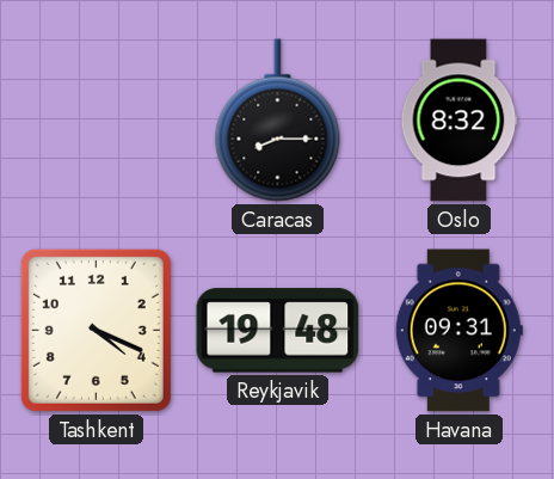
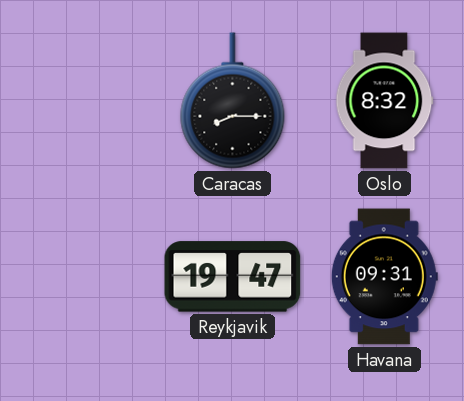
Tashkent: 4:19 -> none
Reykjavik: 19:48 -> 19:47
